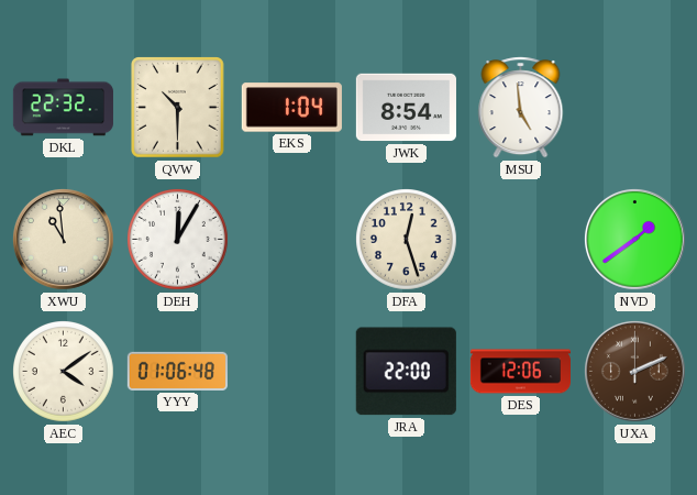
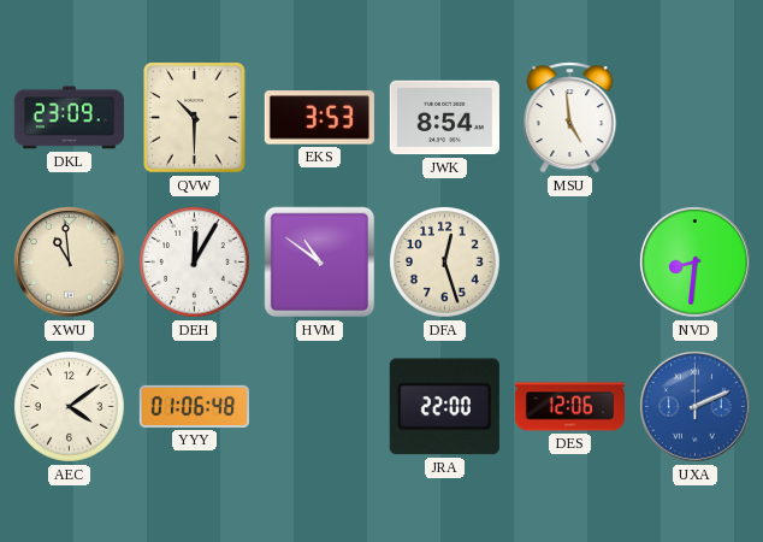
DKL: 22:32 -> 23:09
EKS: 1:04 -> 3:53
HVM: none -> 10:51
NVD: 1:39 -> 8:31
UXA dial: brown -> blue
